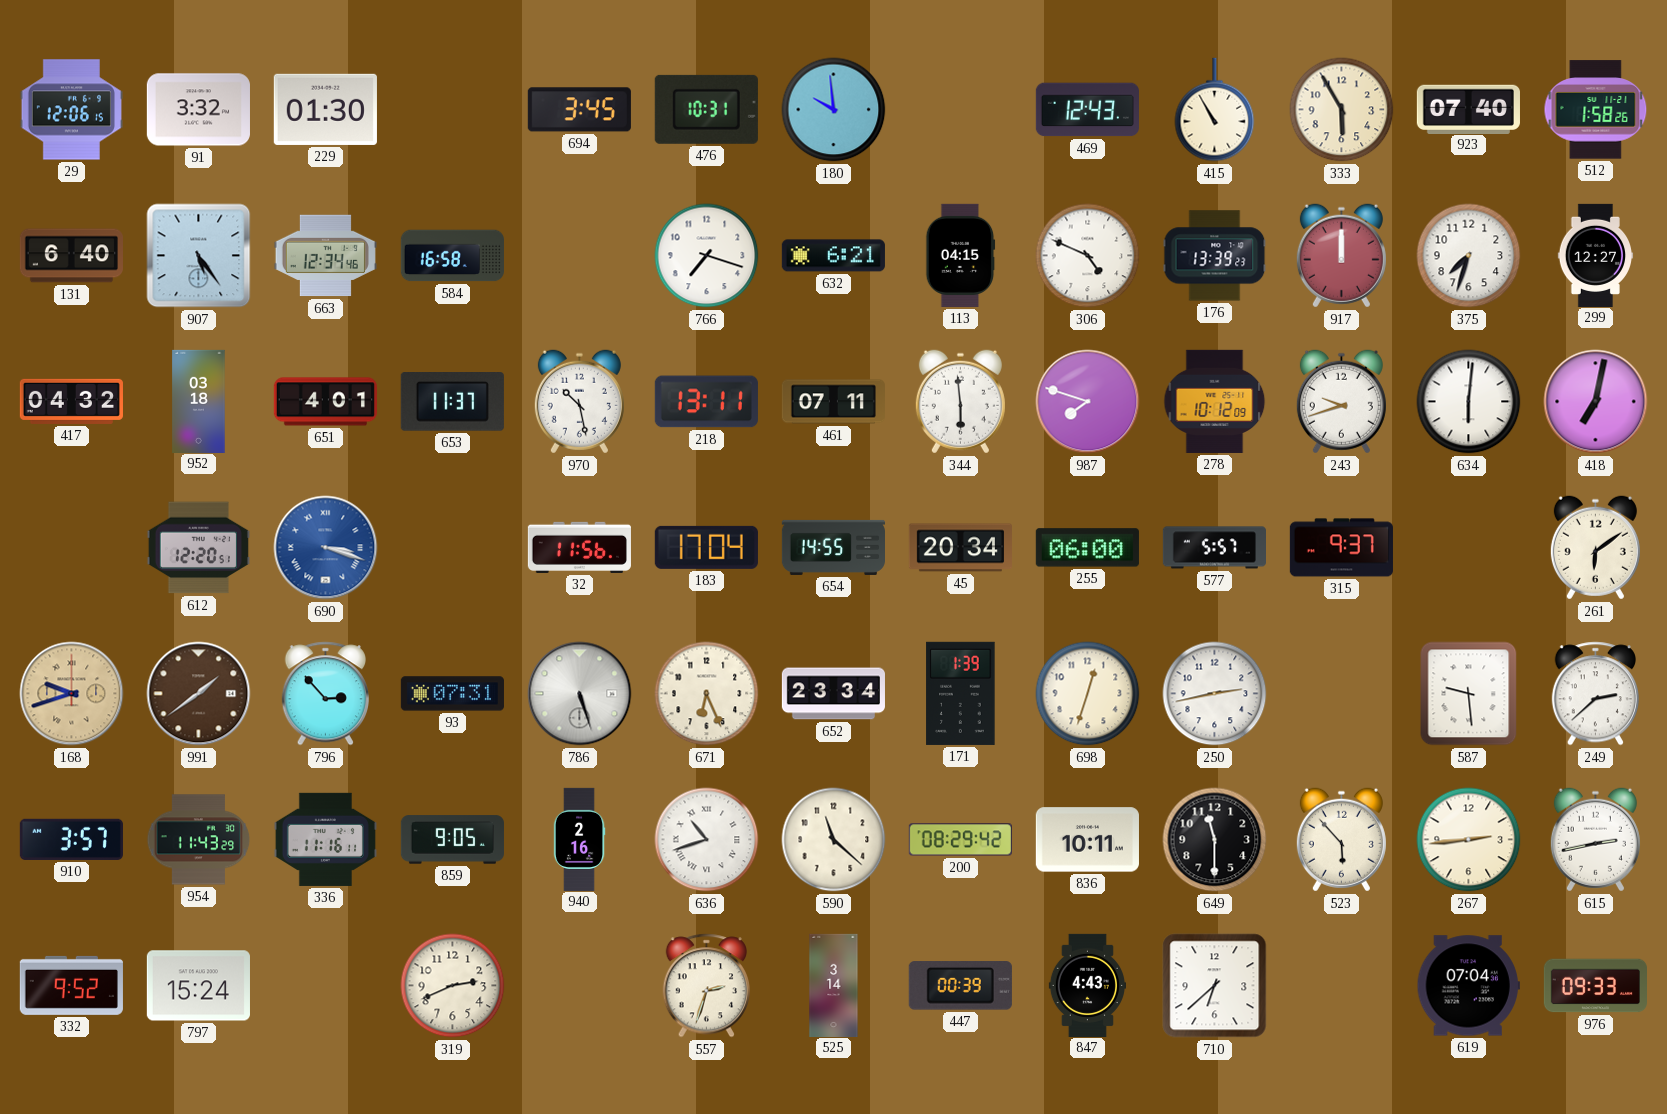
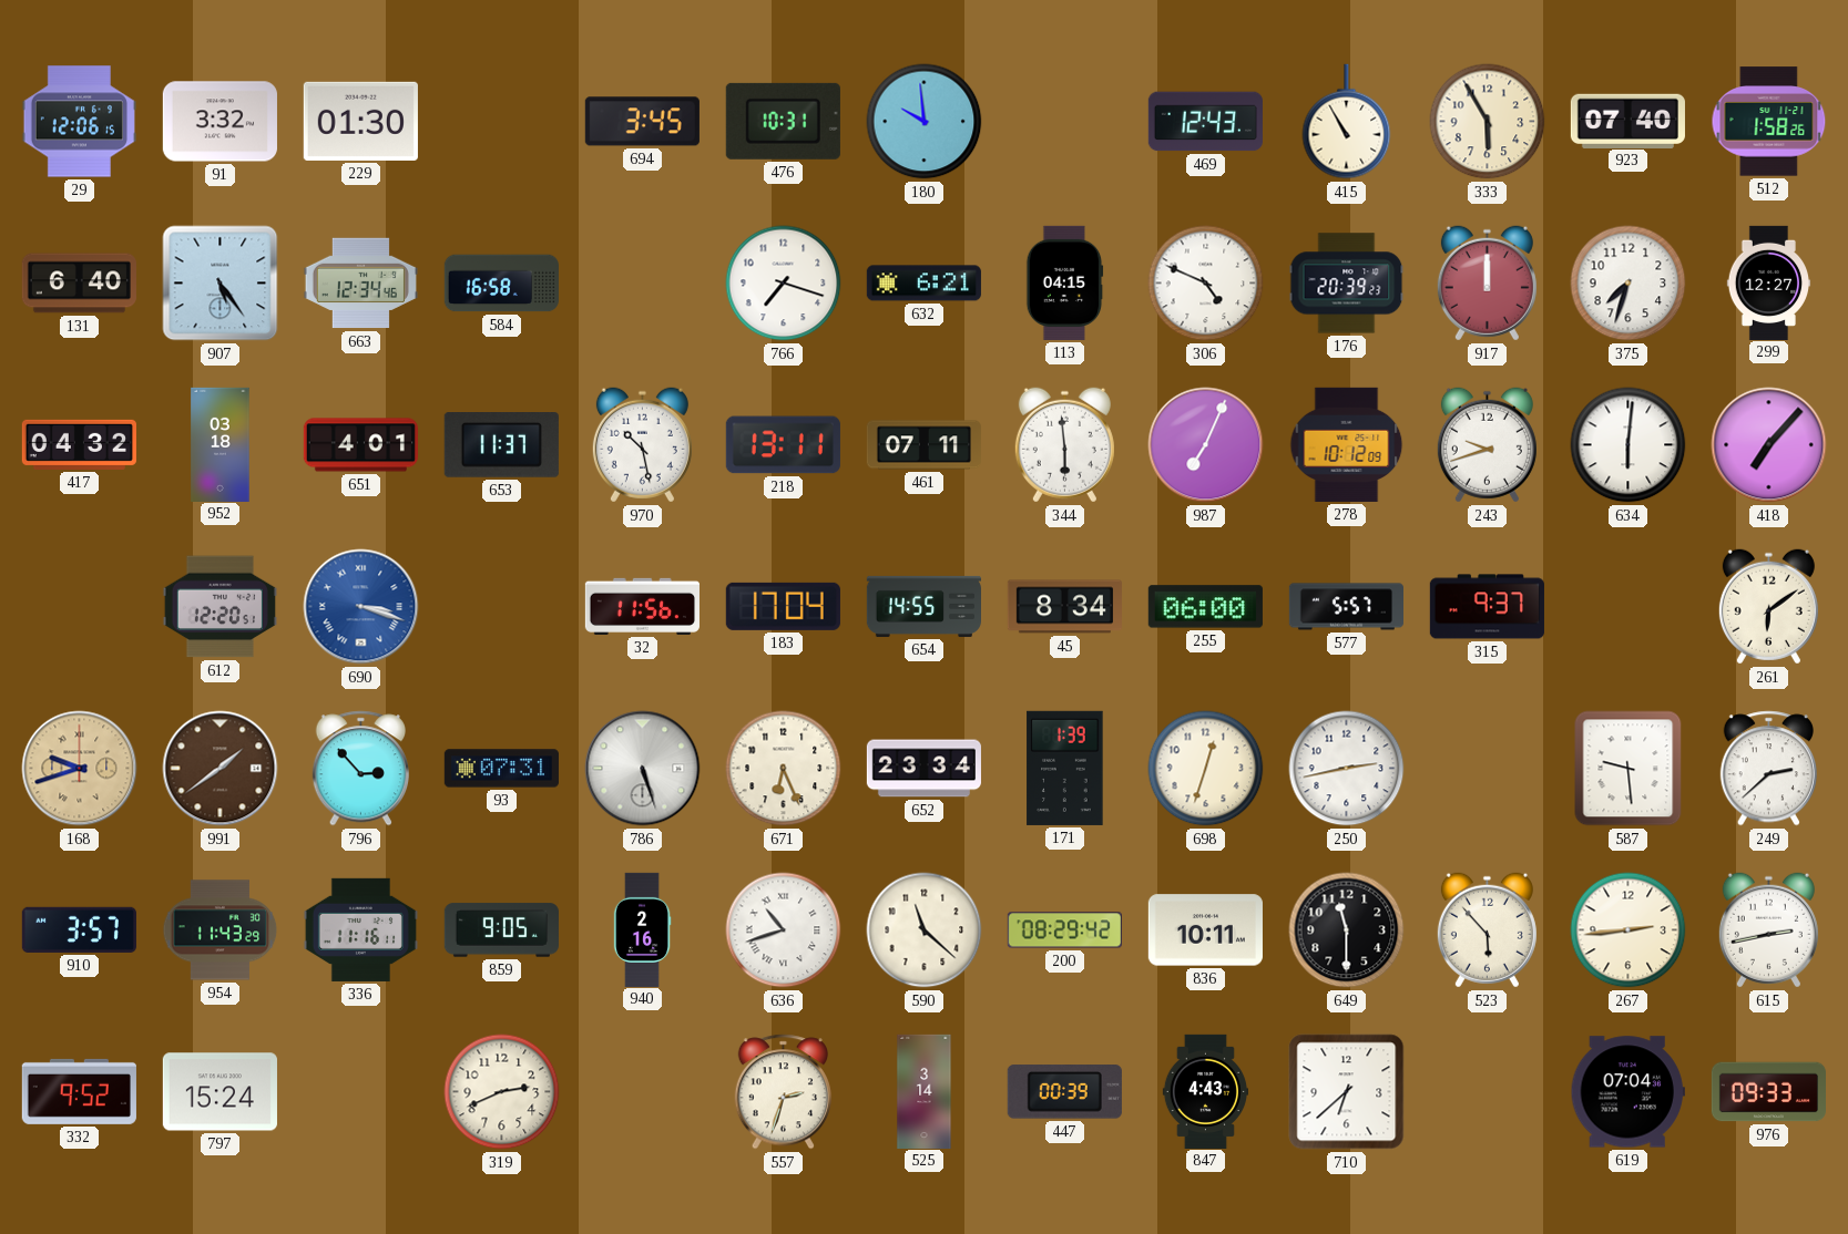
176: 13:39 -> 20:39
987: 7:48 -> 7:04
418: 7:02 -> 7:07
45: 20:34 -> 8:34
